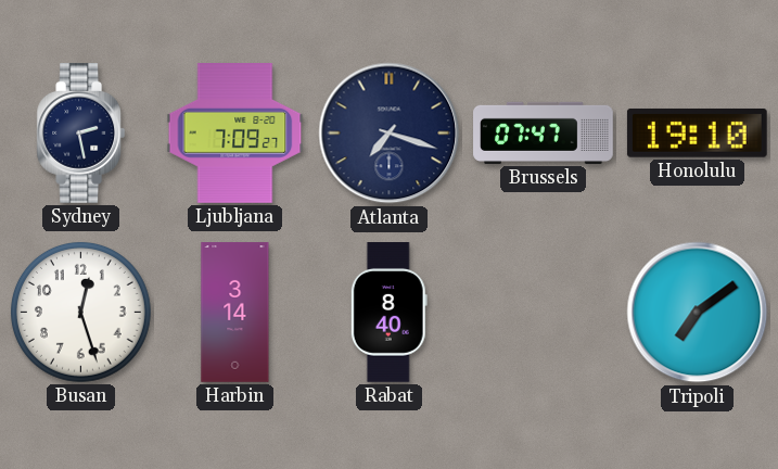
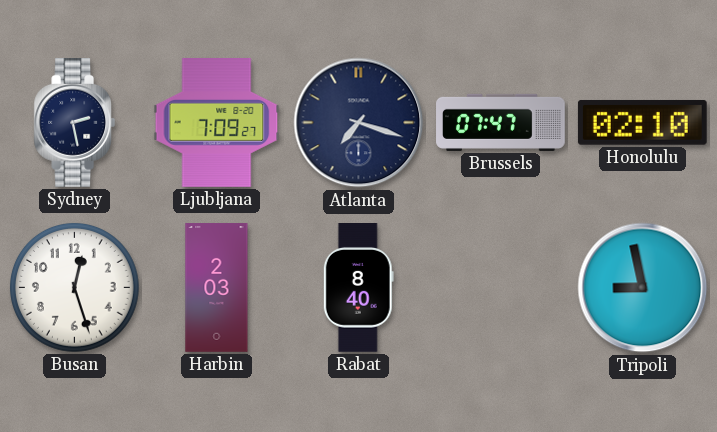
Honolulu: 19:10 -> 02:10
Harbin: 3:14 -> 2:03
Tripoli: 7:09 -> 8:58
